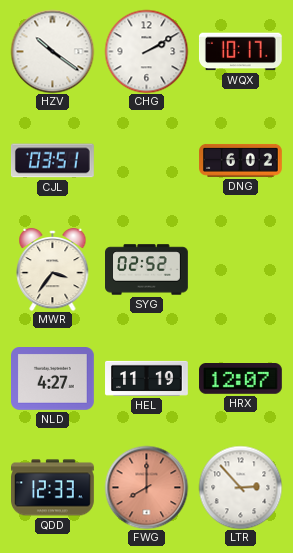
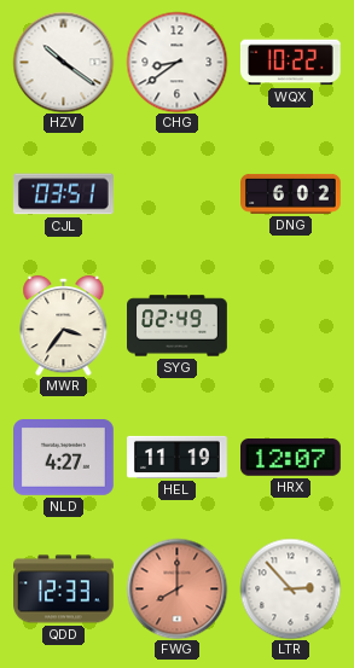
CHG: 2:10 -> 8:39
WQX: 10:17 -> 10:22
SYG: 02:52 -> 02:49
